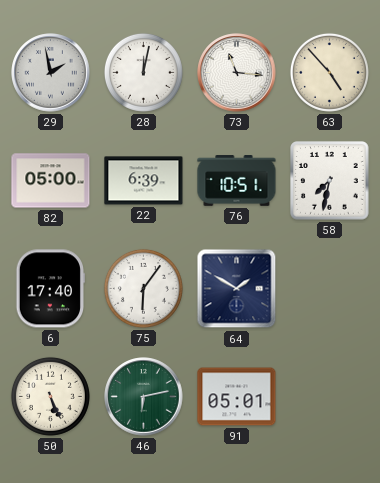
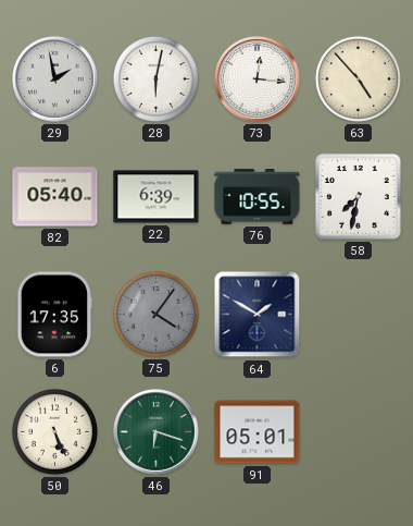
28: 12:02 -> 6:02
73: 11:16 -> 12:16
82: 05:00 -> 05:40
76: 10:51 -> 10:55
6: 17:40 -> 17:35
75: 6:06 -> 4:06
75 dial: white -> grey
46: 6:13 -> 6:18
